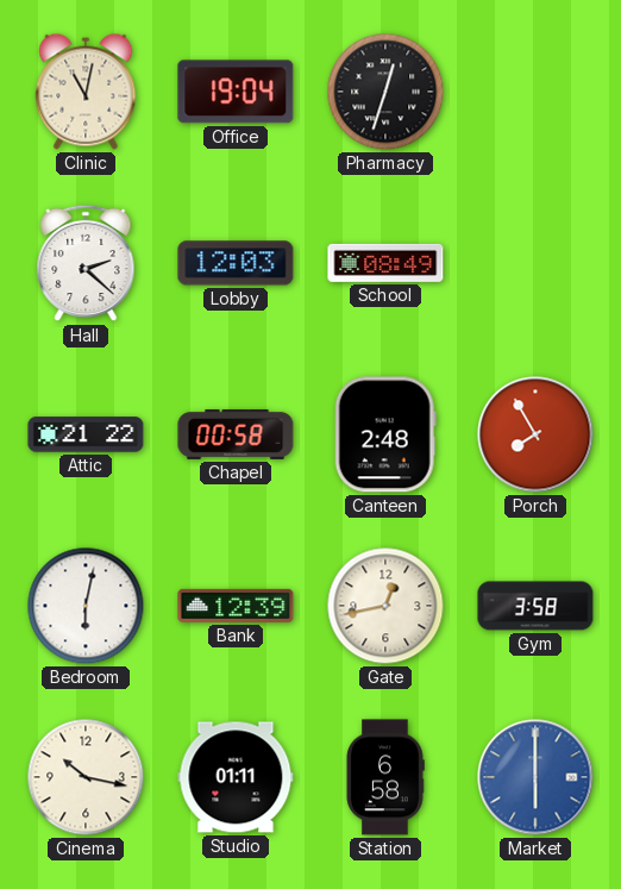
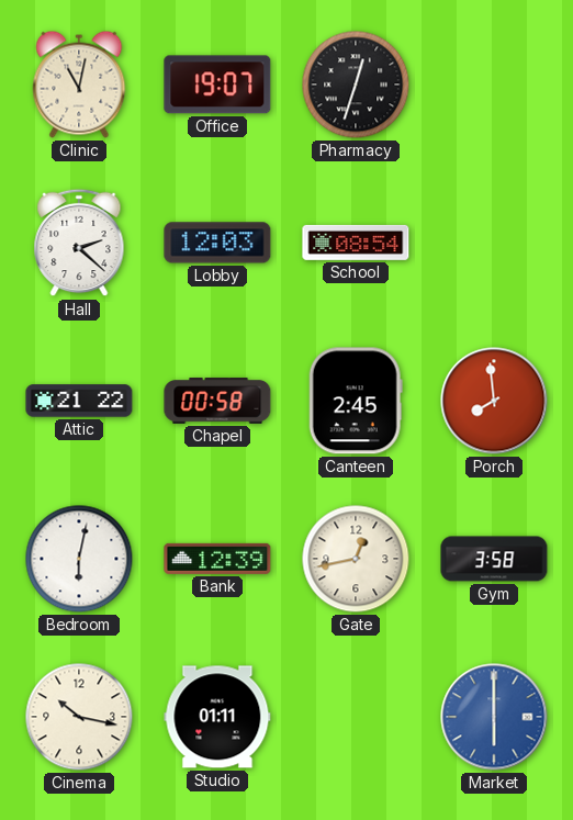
Office: 19:04 -> 19:07
School: 08:49 -> 08:54
Canteen: 2:48 -> 2:45
Porch: 7:55 -> 7:59
Station: 6:58 -> none
